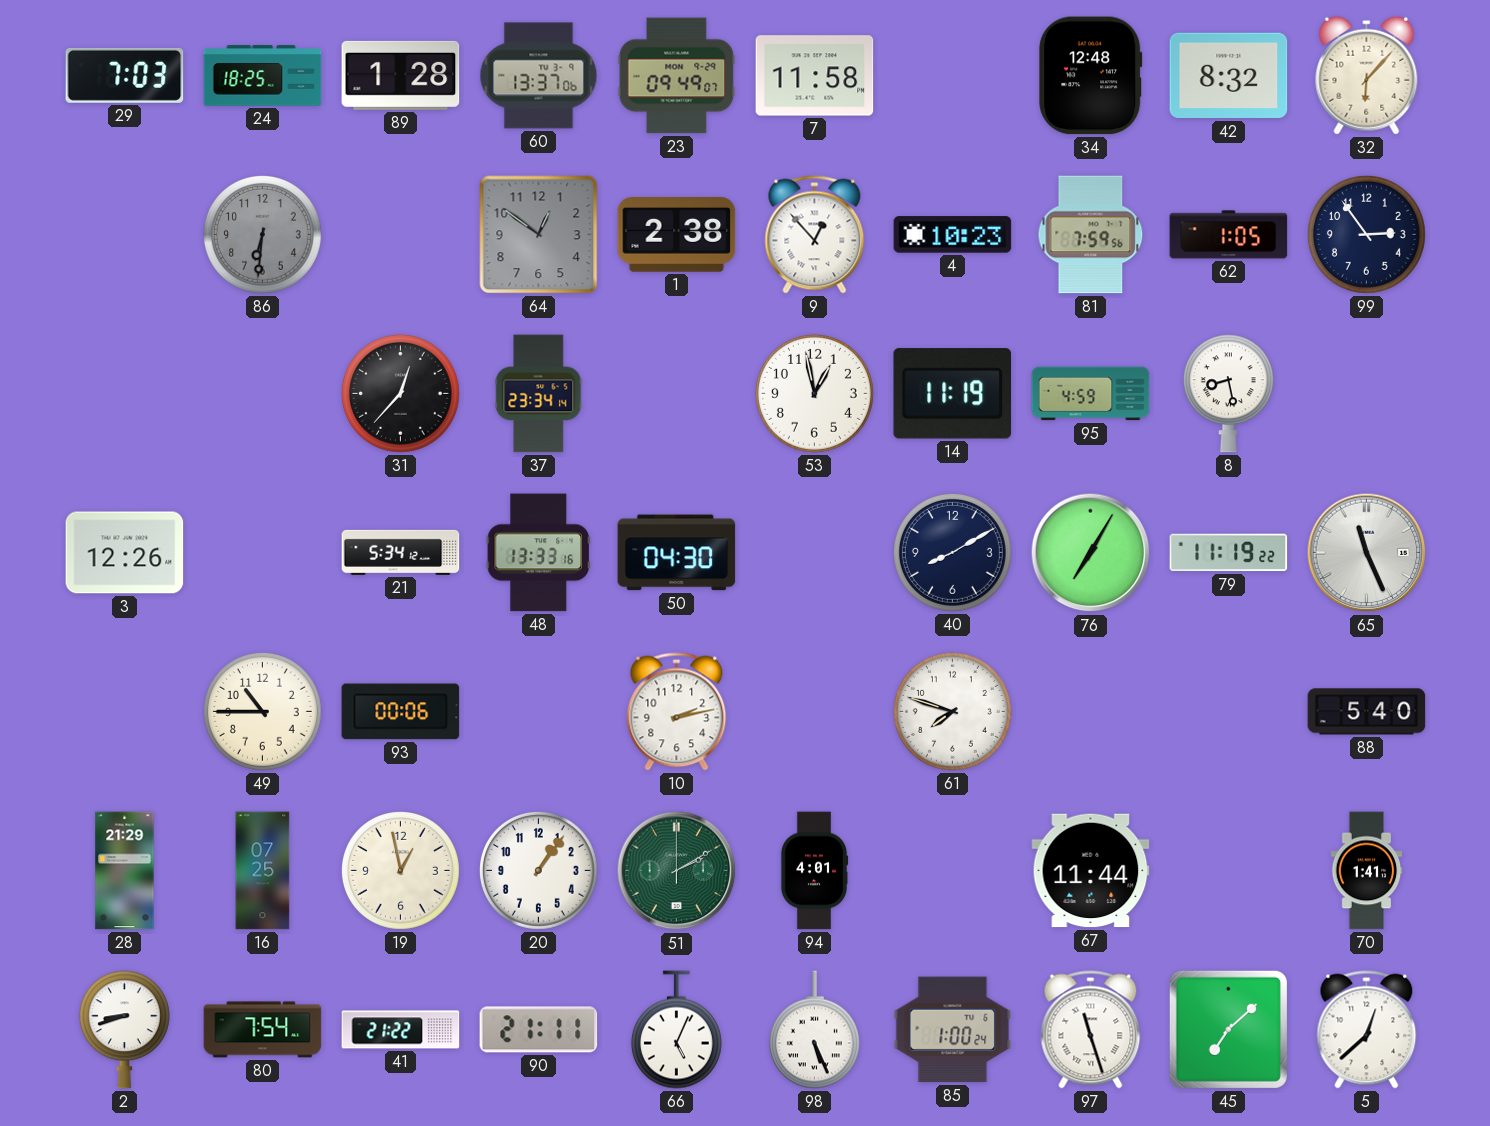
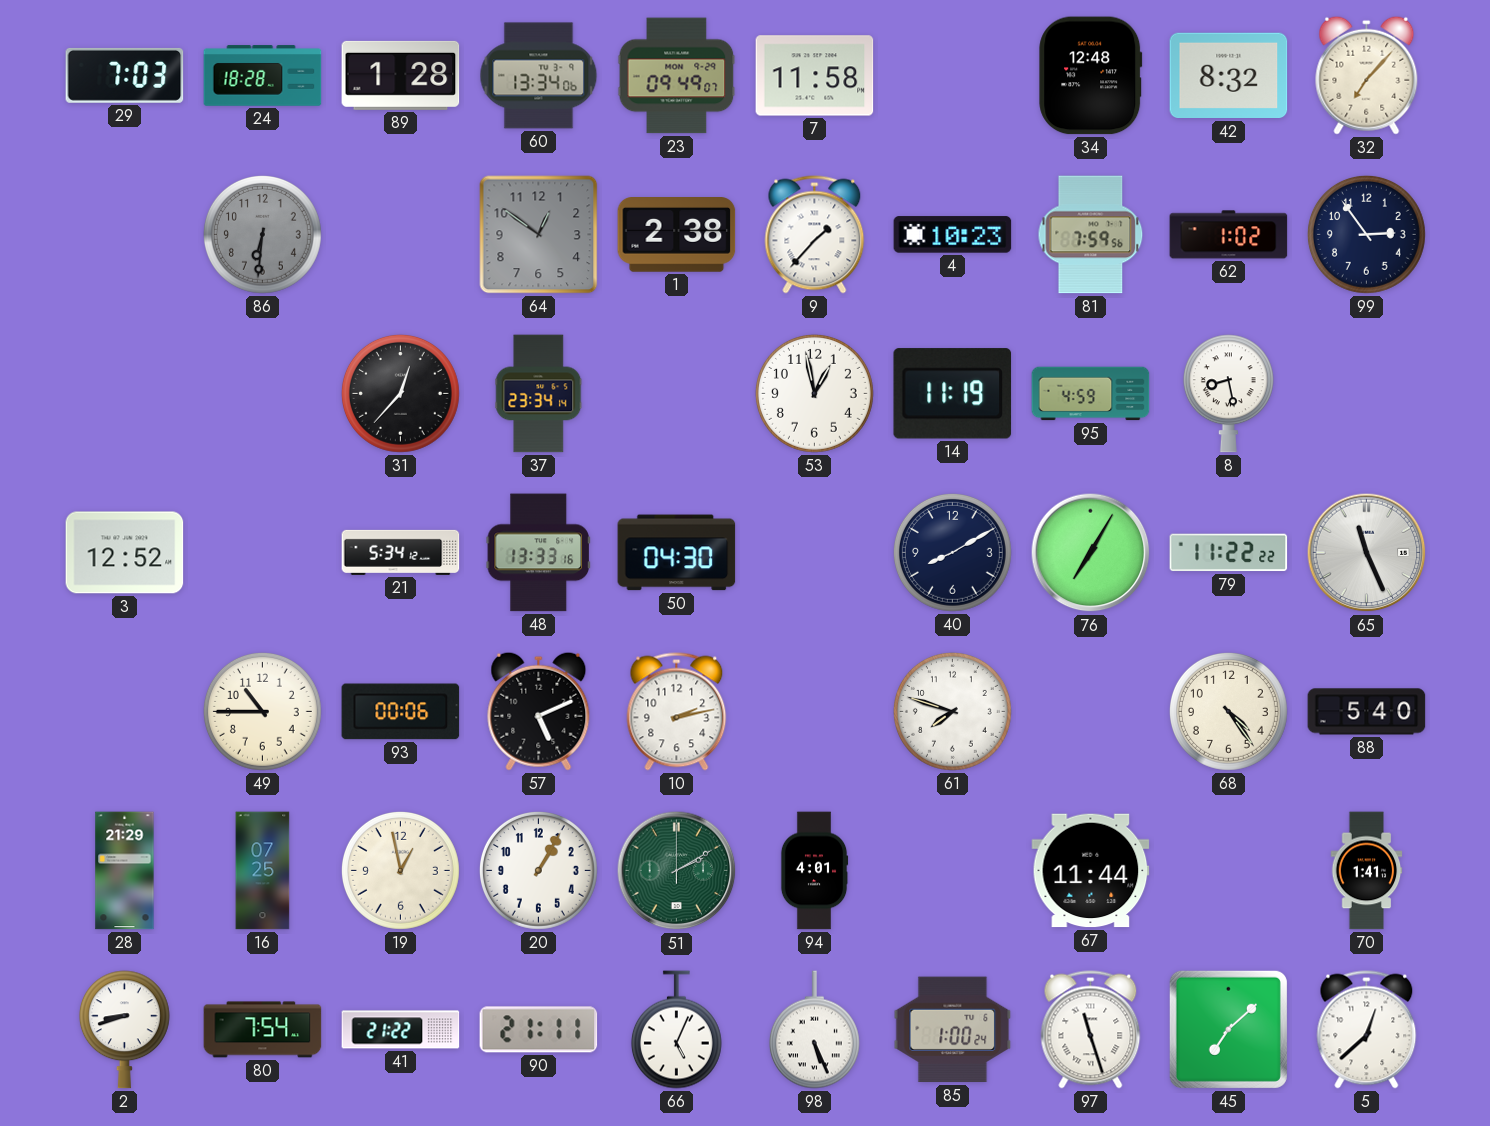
24: 18:25 -> 18:28
60: 13:37 -> 13:34
32: 6:07 -> 7:07
9: 12:53 -> 1:37
62: 1:05 -> 1:02
3: 12:26 -> 12:52
79: 11:19 -> 11:22
57: none -> 5:11
68: none -> 4:24
20: 1:06 -> 1:05
